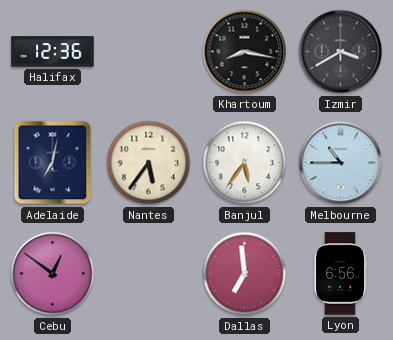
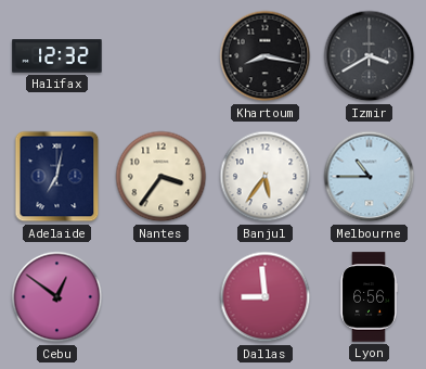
Halifax: 12:36 -> 12:32
Nantes: 5:36 -> 3:36
Dallas: 6:59 -> 8:59
